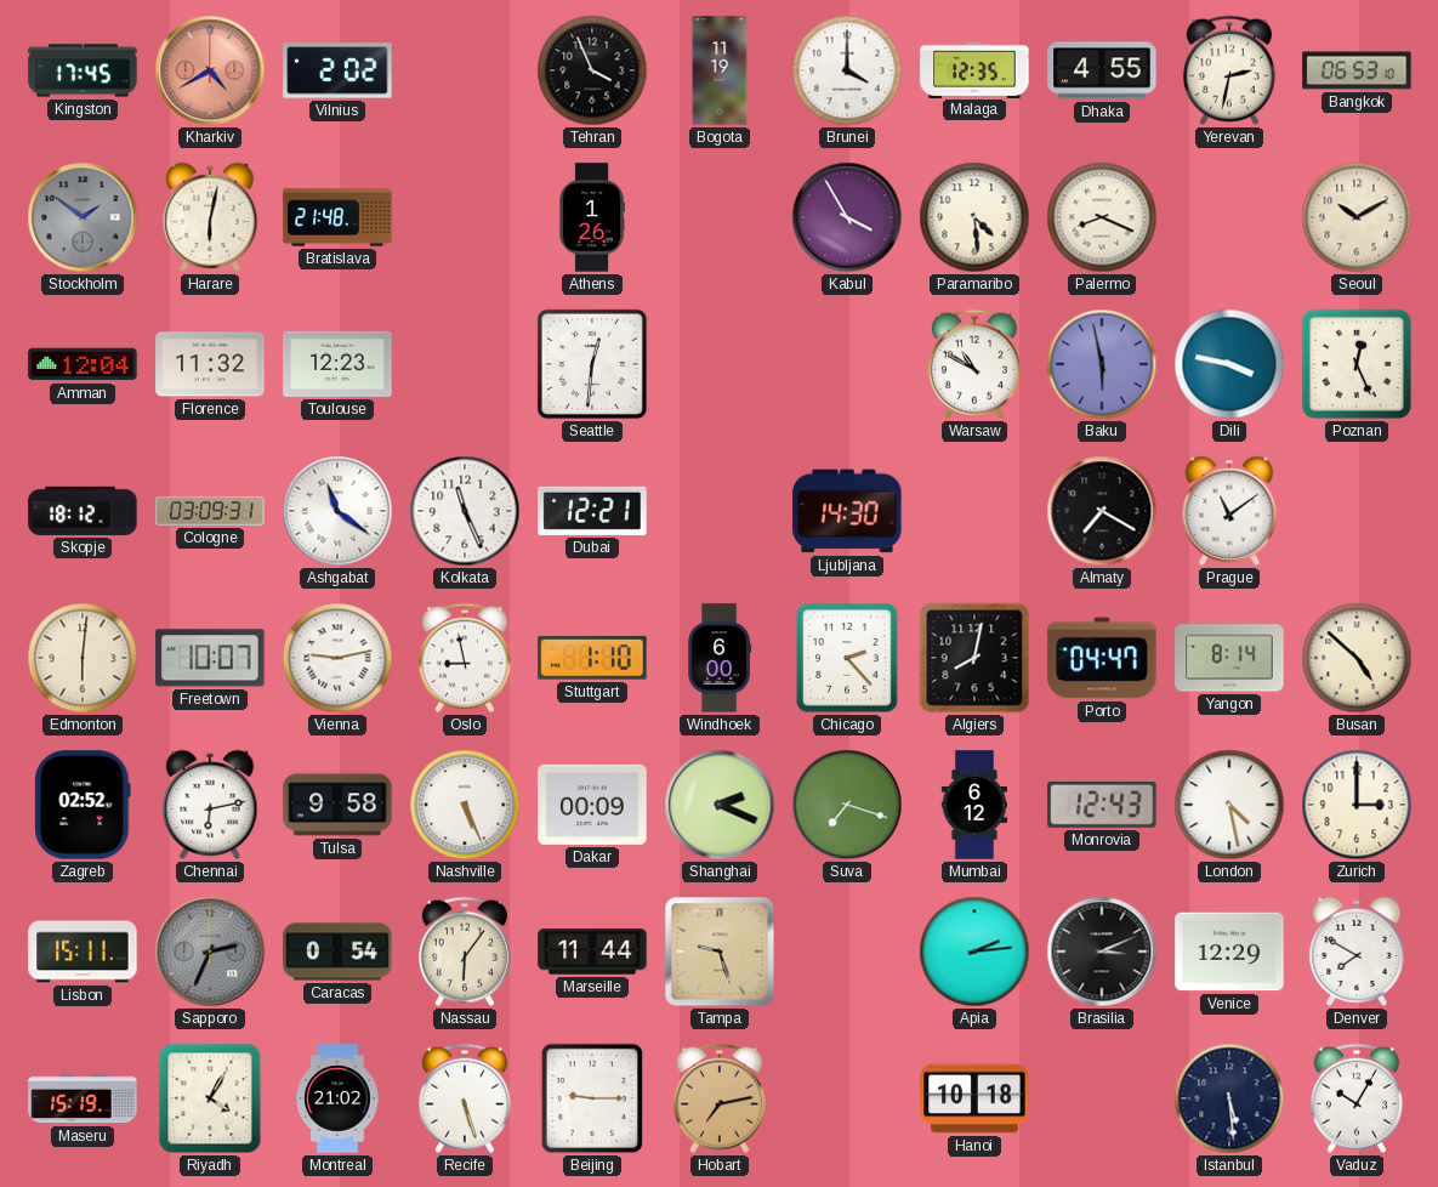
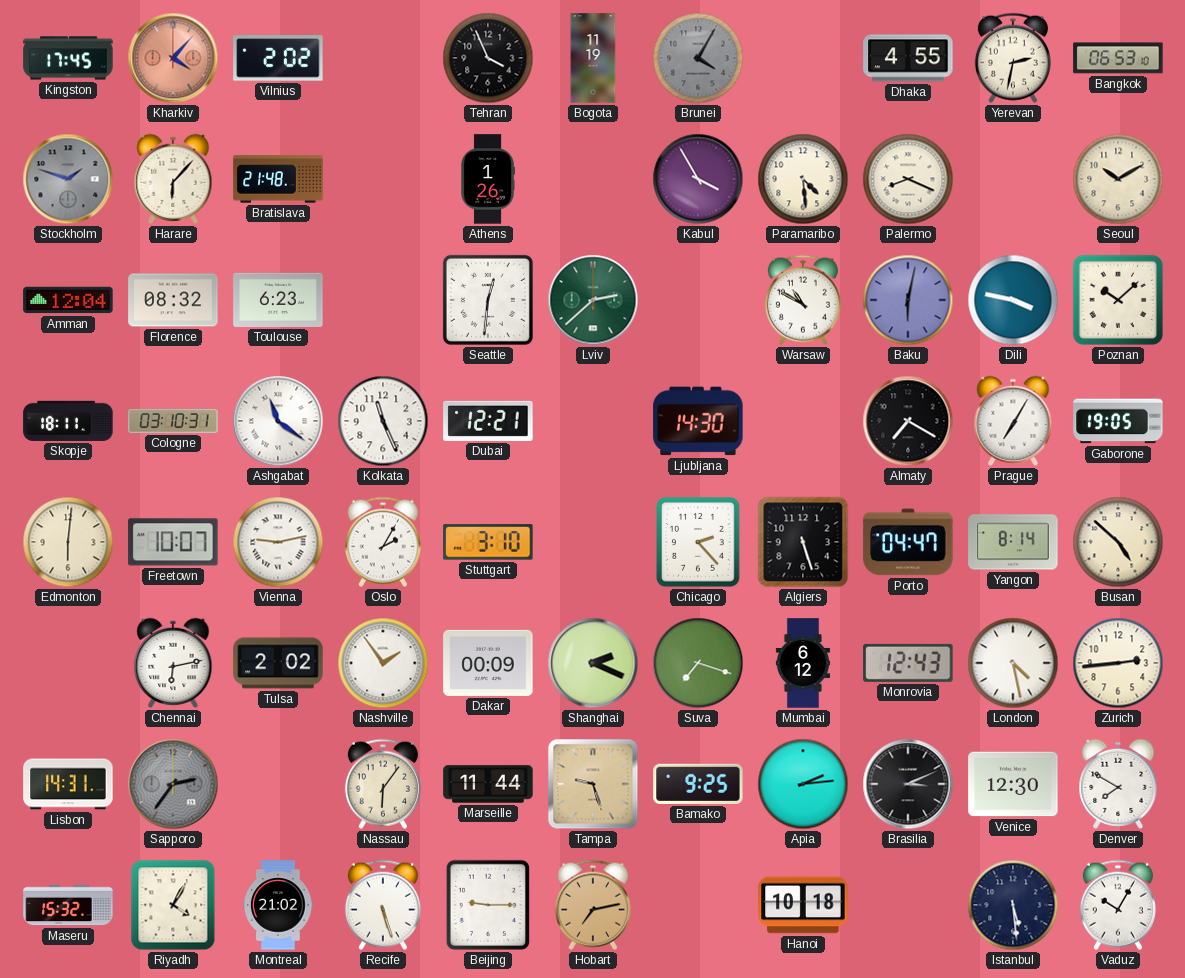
Kharkiv: 4:40 -> 4:07
Brunei: 4:00 -> 4:05
Brunei dial: white -> grey
Malaga: 12:35 -> none
Stockholm: 1:51 -> 1:48
Harare: 6:02 -> 6:07
Florence: 11:32 -> 08:32
Toulouse: 12:23 -> 6:23
Lviv: none -> 2:38
Baku: 5:58 -> 6:02
Poznan: 12:26 -> 10:08
Skopje: 18:12 -> 18:11
Cologne: 03:09 -> 03:10
Prague: 11:09 -> 7:05
Gaborone: none -> 19:05
Oslo: 8:58 -> 2:05
Stuttgart: 1:10 -> 3:10
Windhoek: 6:00 -> none
Algiers: 8:02 -> 5:27
Zagreb: 02:52 -> none
Tulsa: 9:58 -> 2:02
Nashville: 5:26 -> 1:54
Zurich: 3:00 -> 2:44
Lisbon: 15:11 -> 14:31
Sapporo: 2:34 -> 2:36
Caracas: 0:54 -> none
Bamako: none -> 9:25
Venice: 12:29 -> 12:30
Maseru: 15:19 -> 15:32
